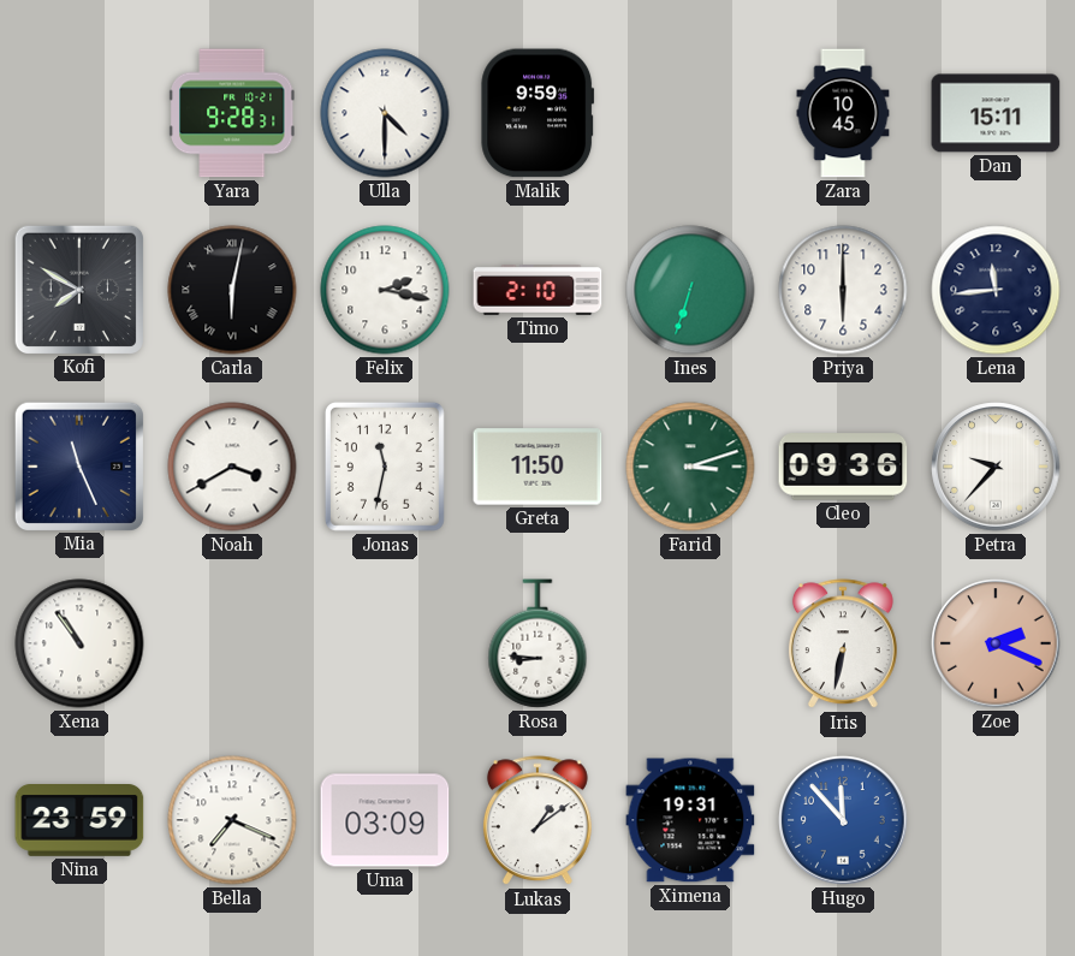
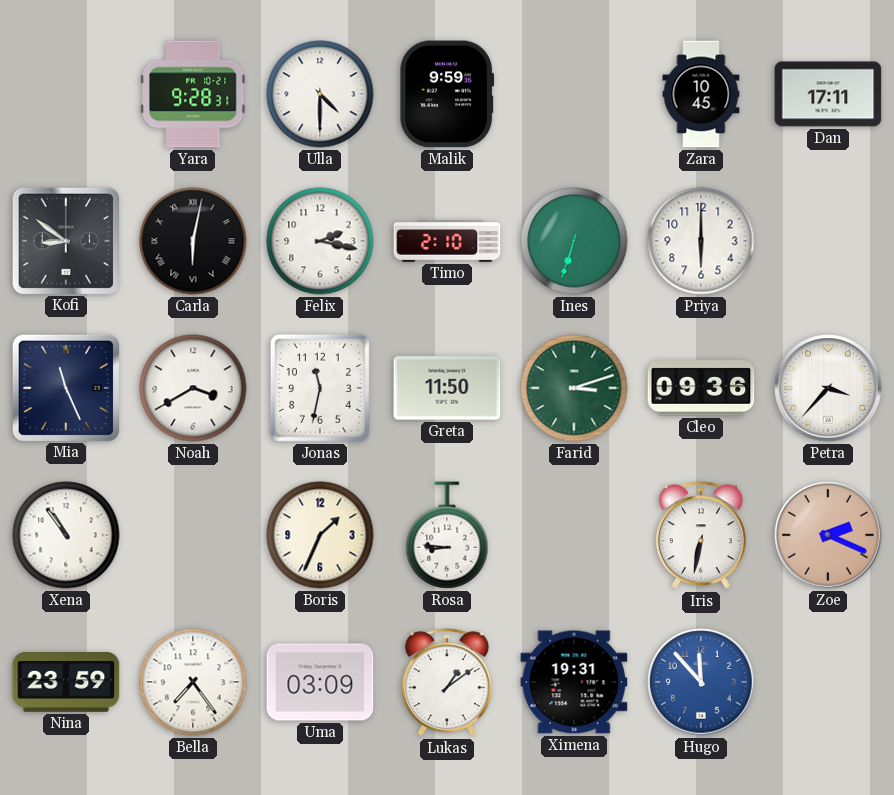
Dan: 15:11 -> 17:11
Kofi: 7:50 -> 8:51
Lena: 11:44 -> none
Petra: 9:37 -> 3:37
Boris: none -> 1:34
Bella: 7:19 -> 7:24
